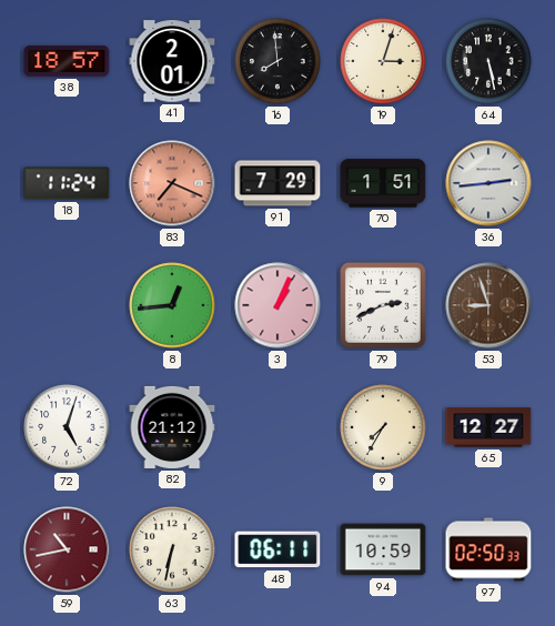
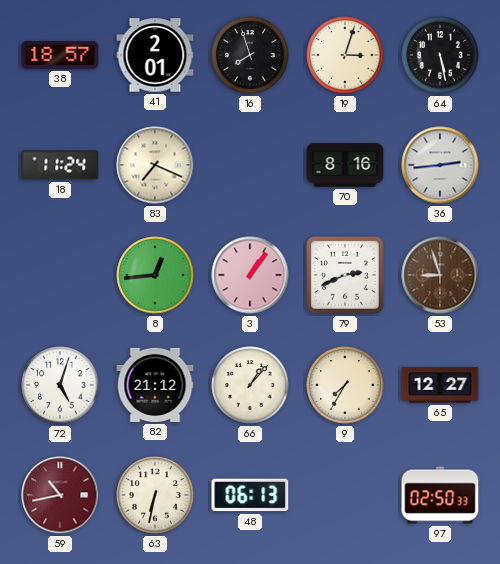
16: 7:59 -> 7:57
83 dial: salmon -> cream
91: 7:29 -> none
70: 1:51 -> 8:16
3: 1:04 -> 1:06
66: none -> 1:07
48: 06:11 -> 06:13
94: 10:59 -> none
